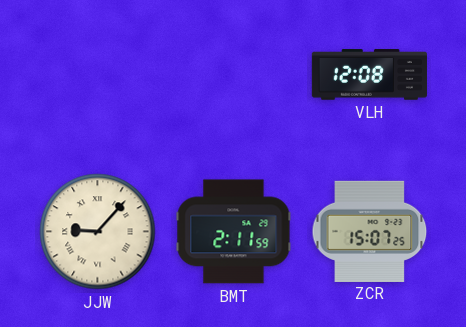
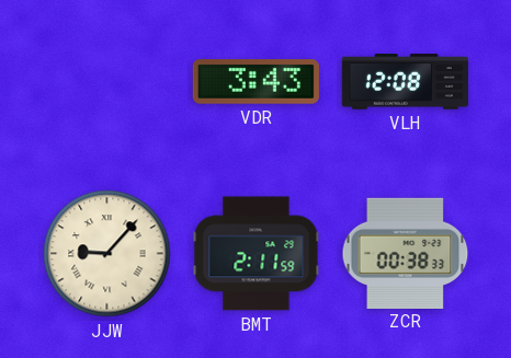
VDR: none -> 3:43
ZCR: 15:07 -> 00:38
